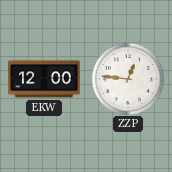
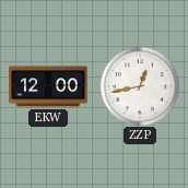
ZZP: 12:46 -> 12:43
